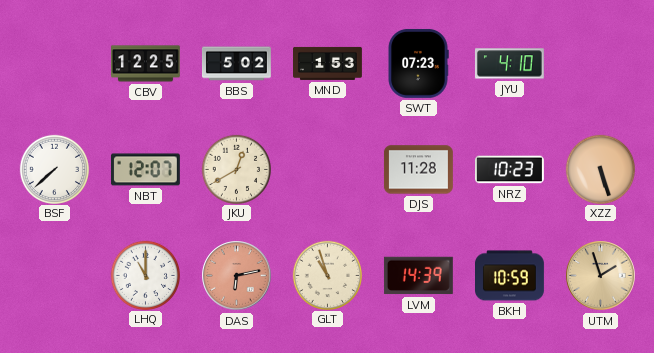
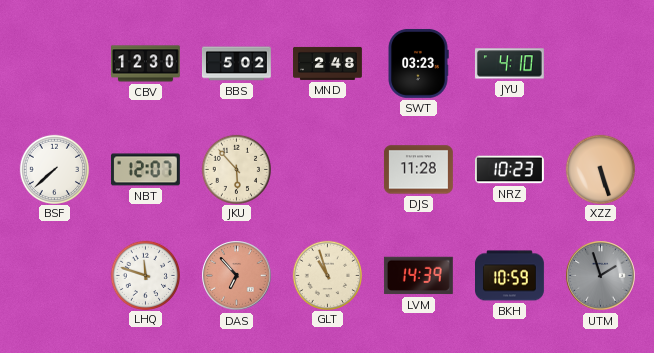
CBV: 12:25 -> 12:30
MND: 1:53 -> 2:48
SWT: 07:23 -> 03:23
JKU: 12:40 -> 5:53
LHQ: 11:00 -> 11:48
DAS: 6:13 -> 6:53
UTM dial: champagne -> grey
